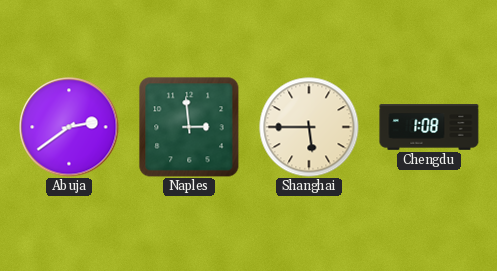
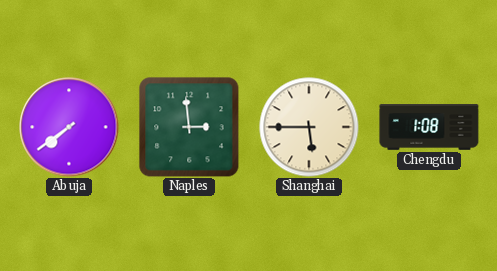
Abuja: 2:39 -> 7:39
